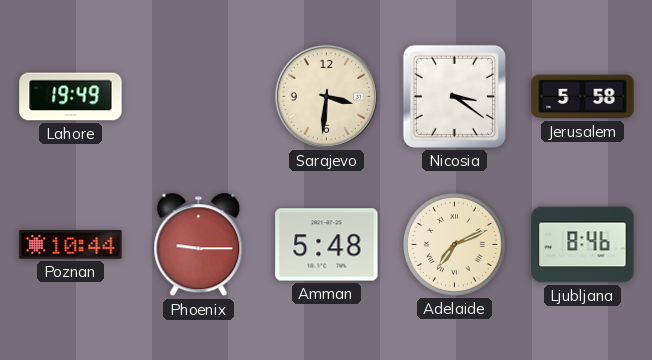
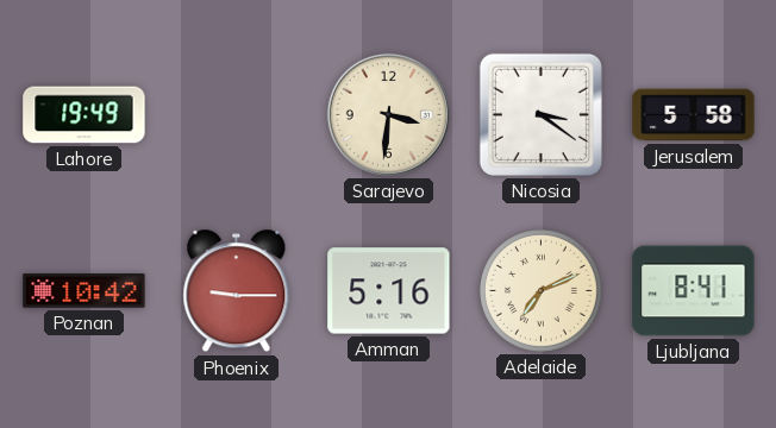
Poznan: 10:44 -> 10:42
Amman: 5:48 -> 5:16
Ljubljana: 8:46 -> 8:41
